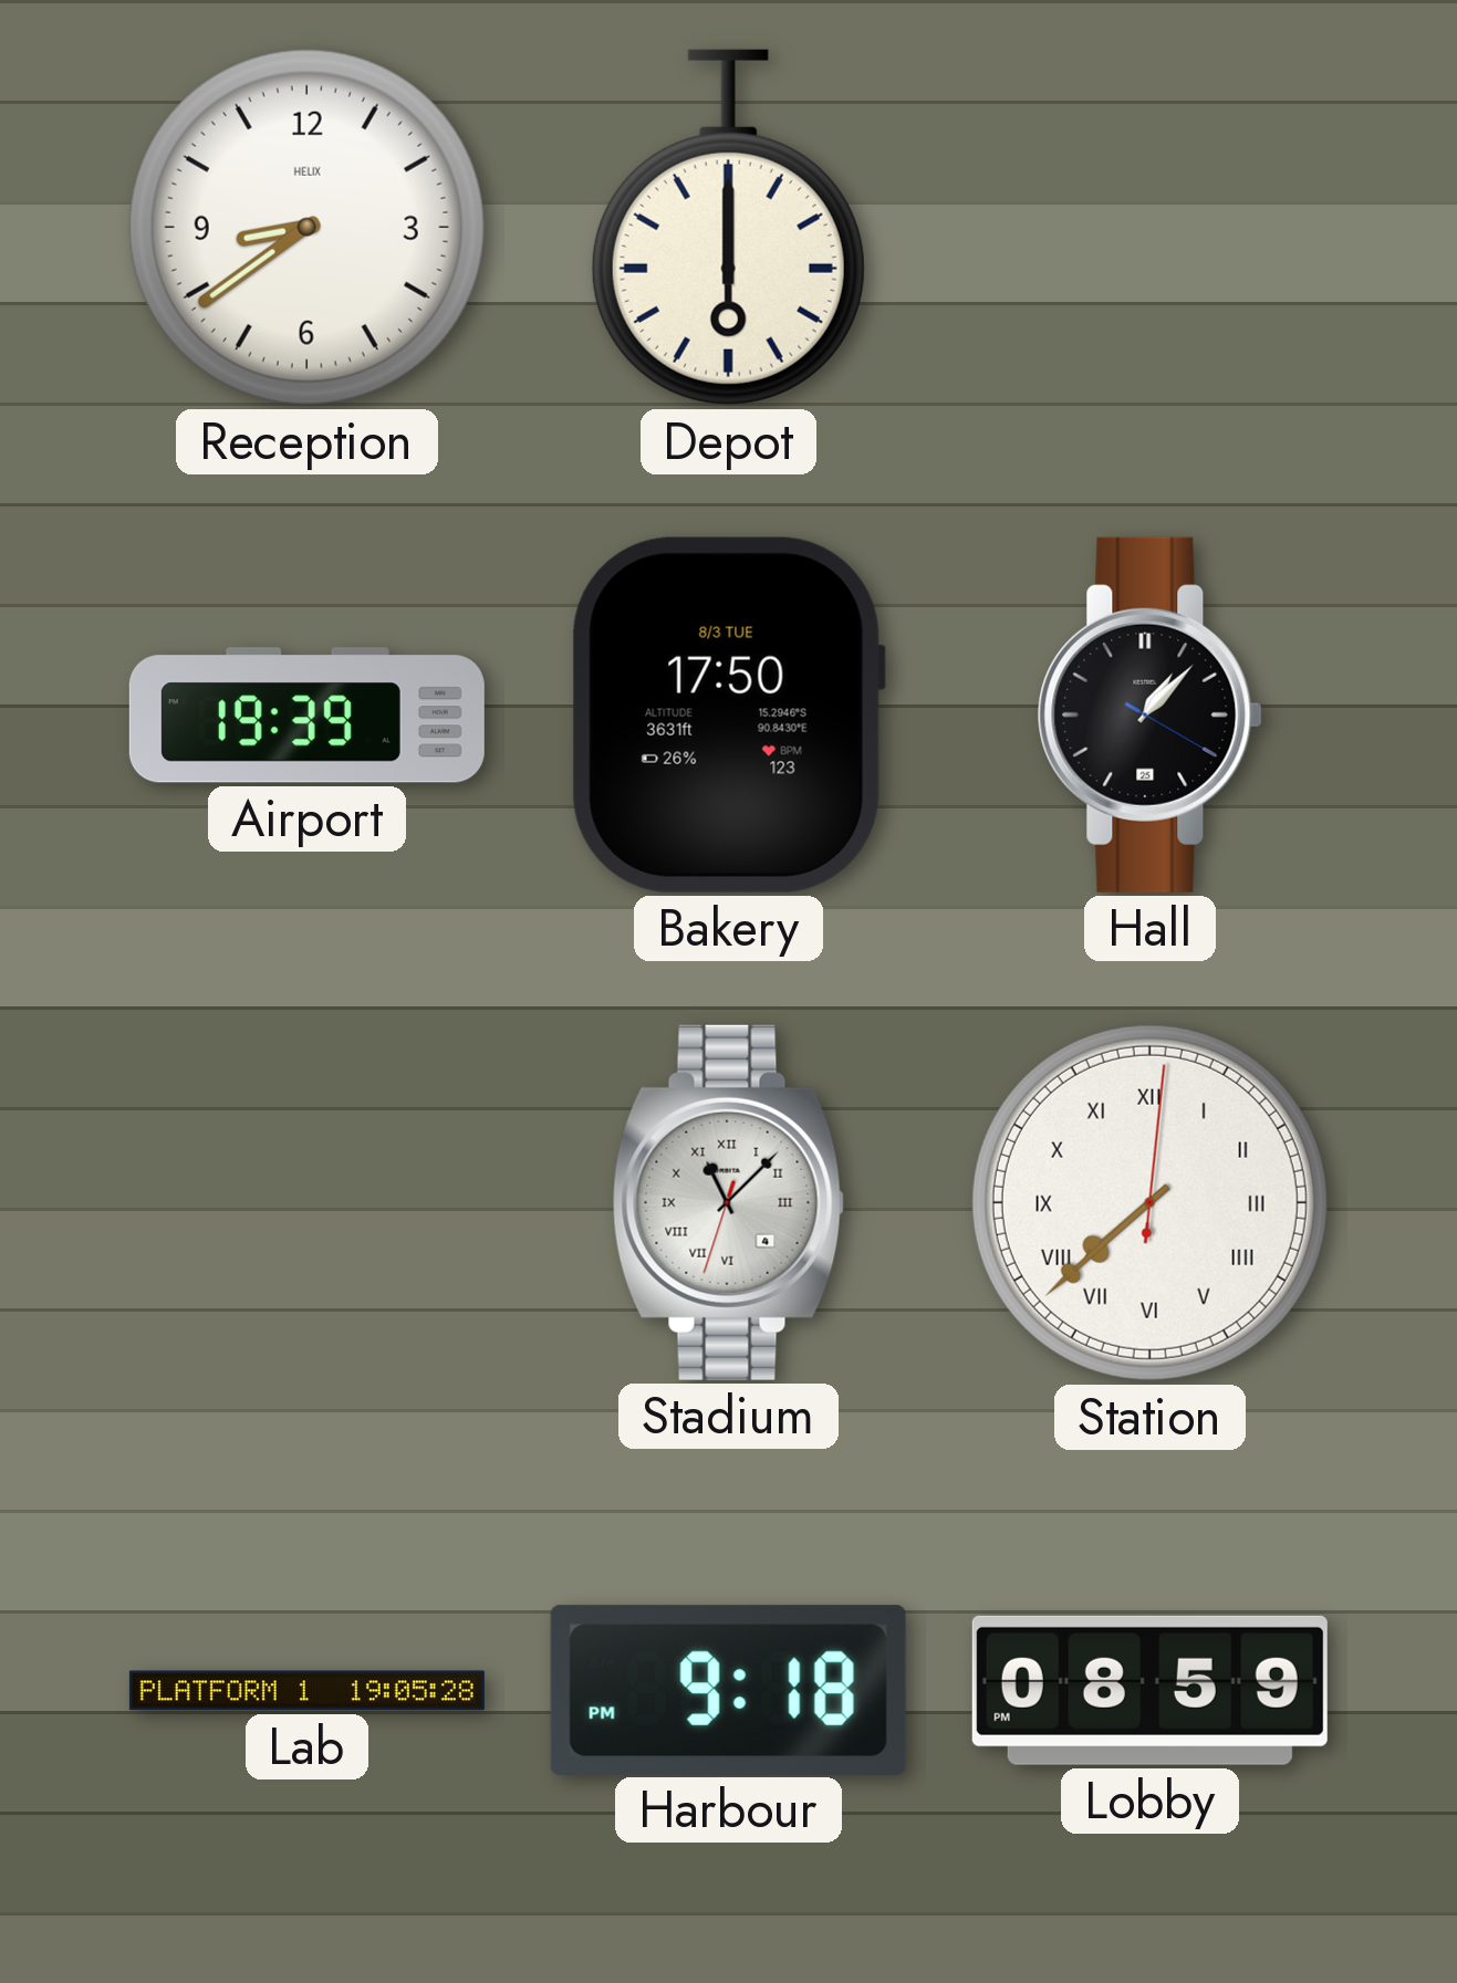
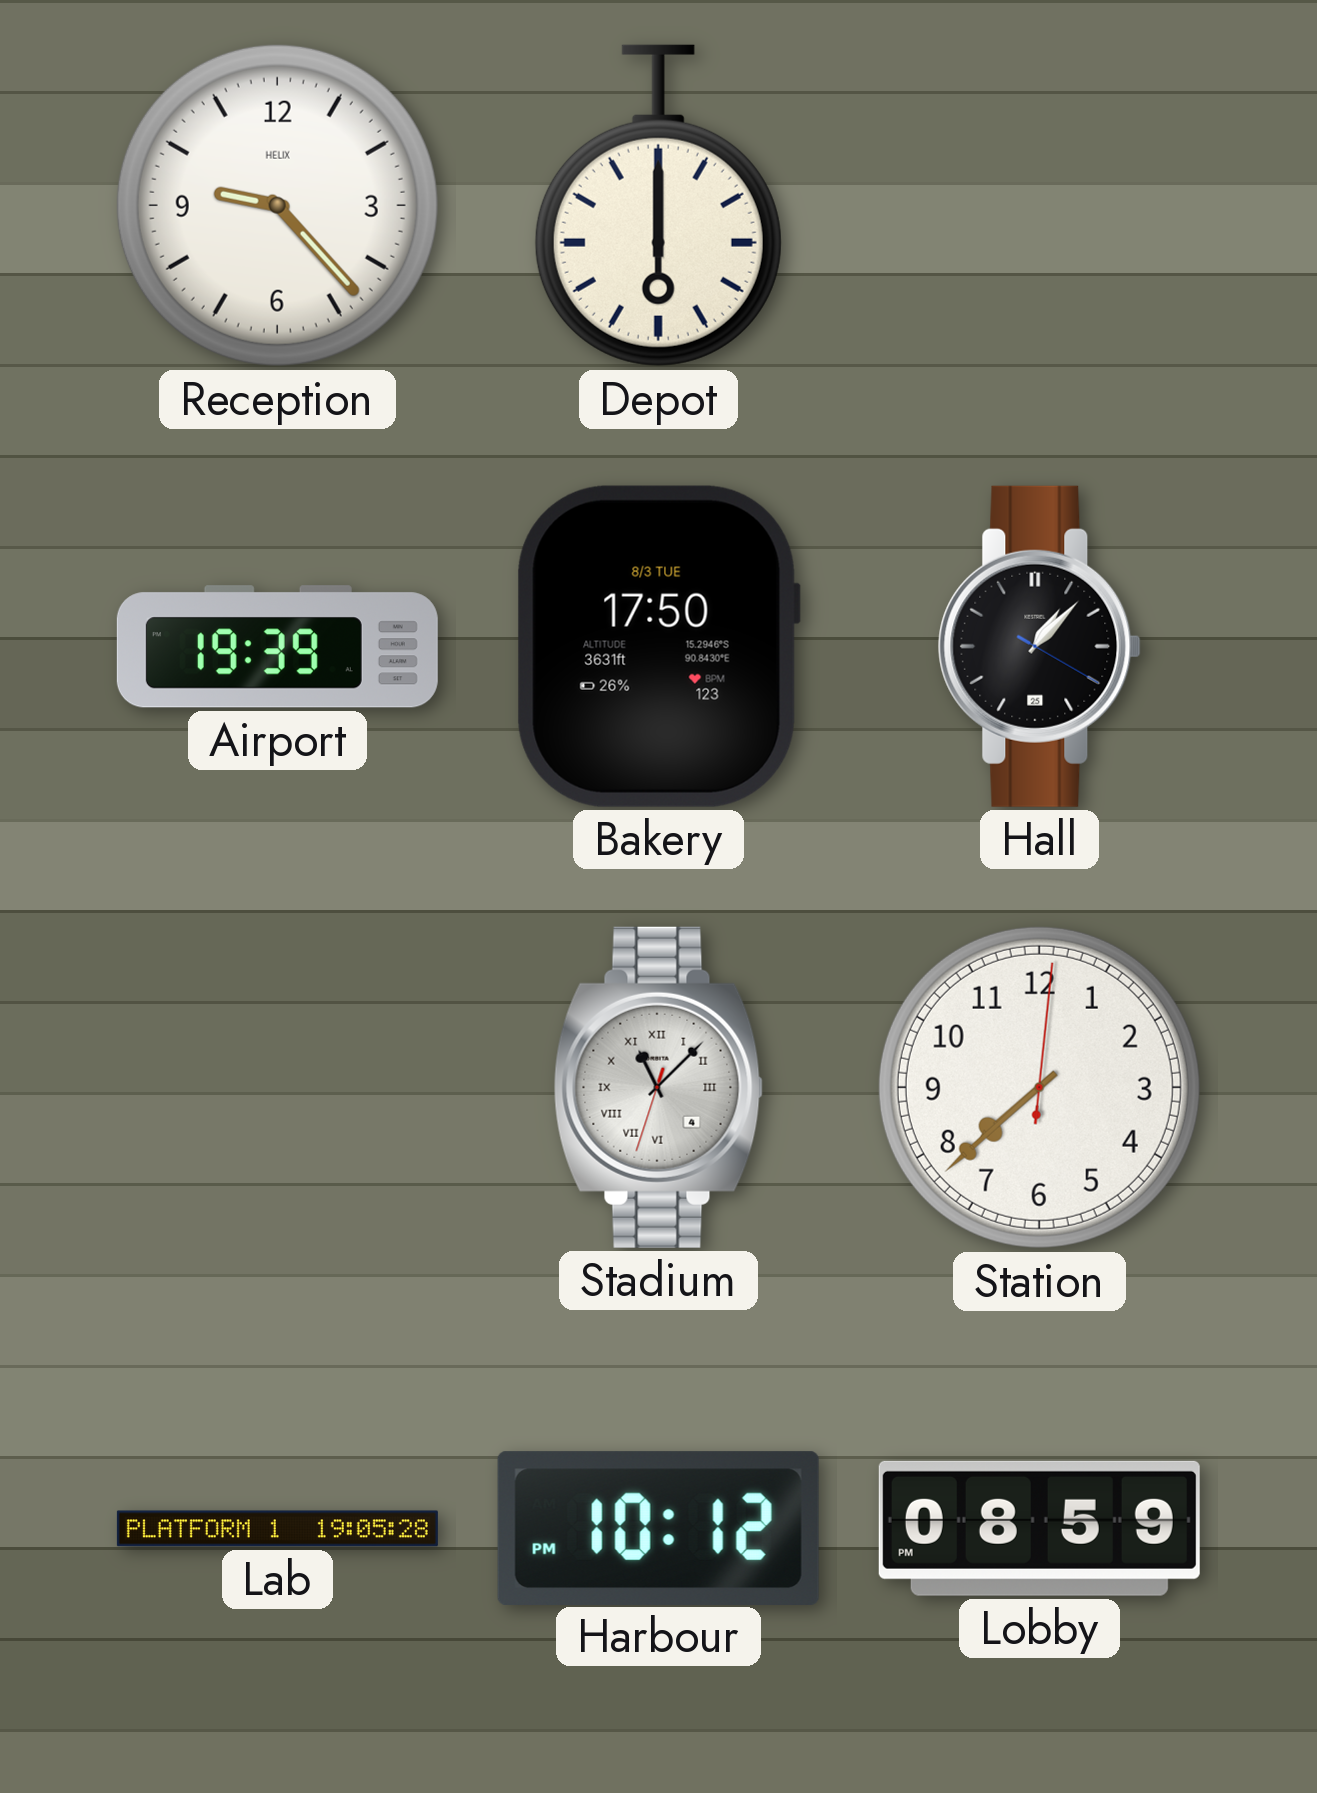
Reception: 8:39 -> 9:23
Station numerals: Roman -> Arabic
Harbour: 9:18 -> 10:12
